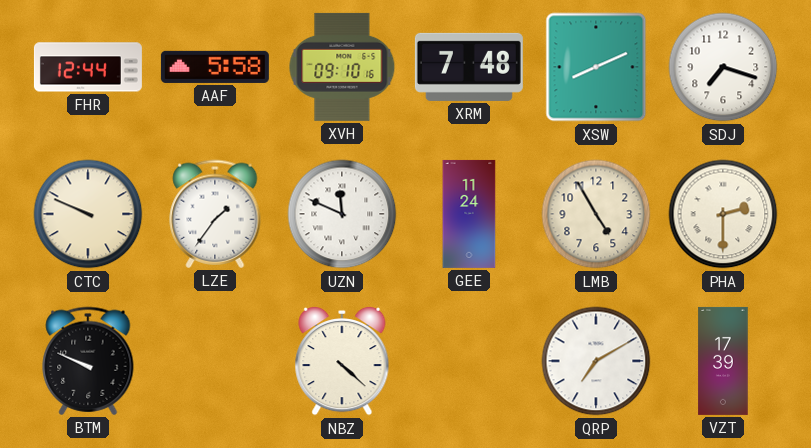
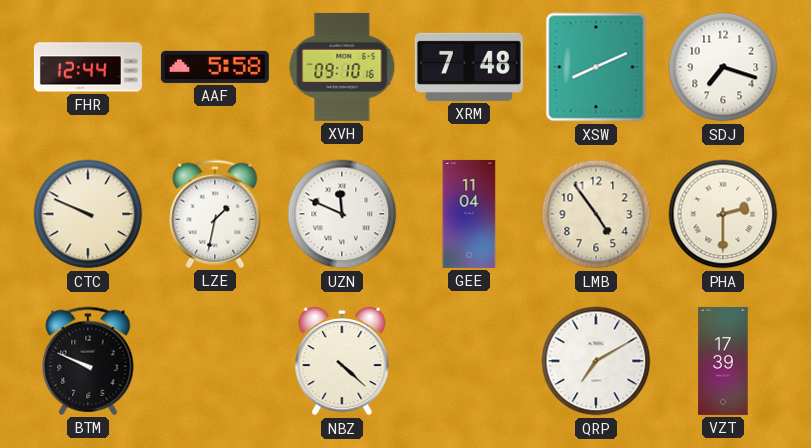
LZE: 1:36 -> 1:32
GEE: 11:24 -> 11:04
LMB: 4:55 -> 4:54
